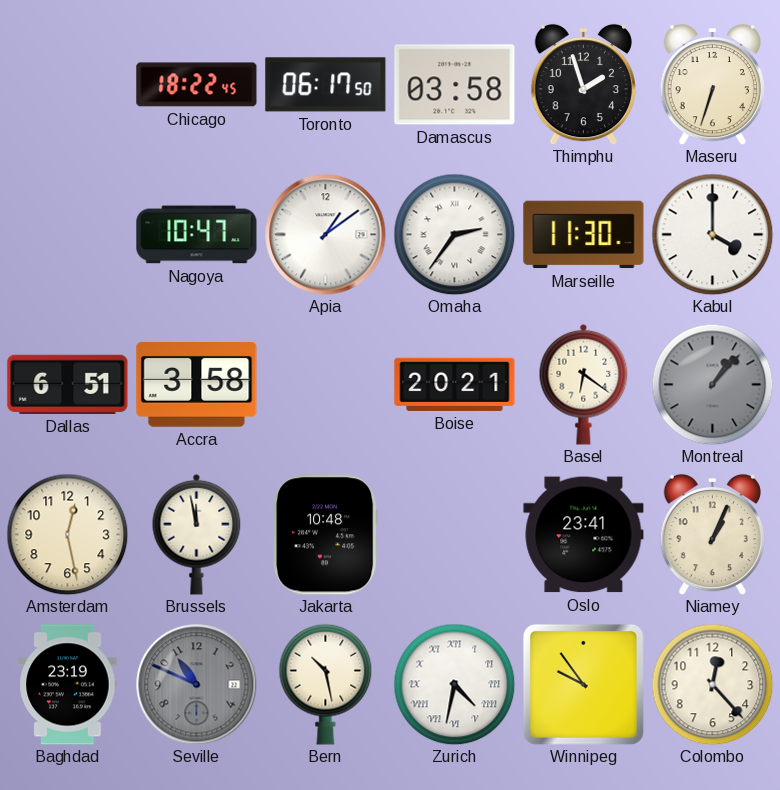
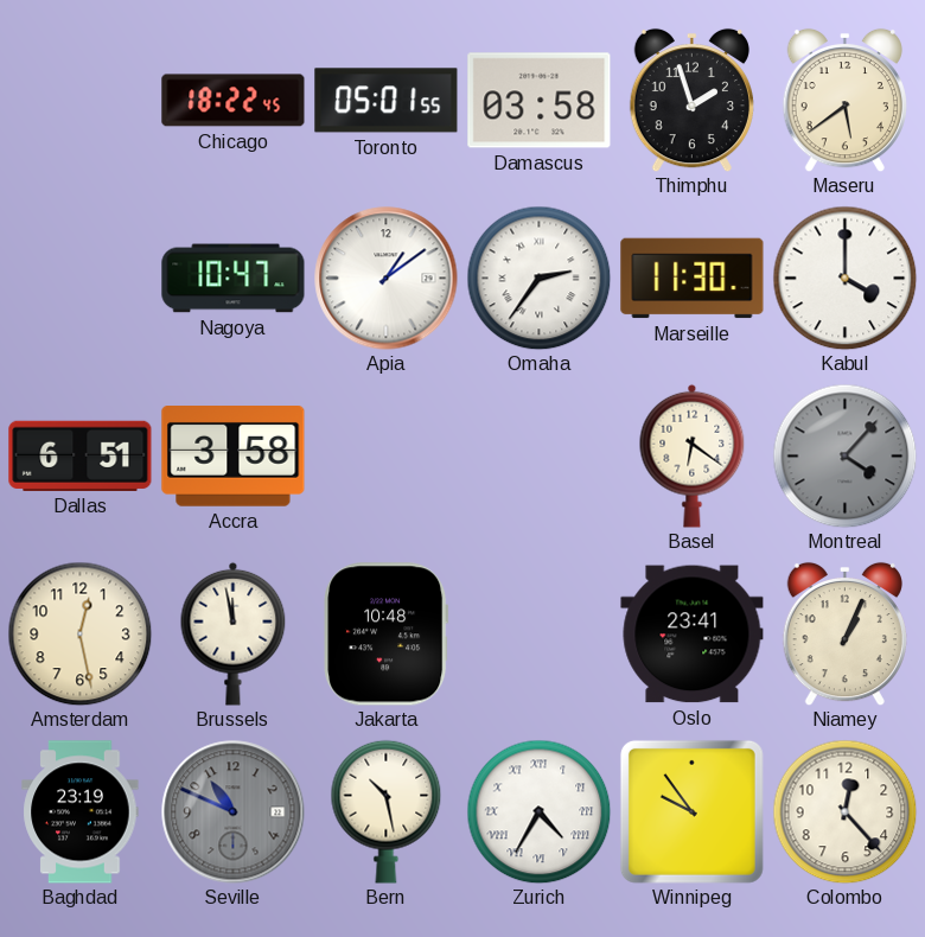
Toronto: 06:17 -> 05:01
Maseru: 6:33 -> 5:39
Boise: 20:21 -> none
Montreal: 1:07 -> 4:07
Zurich: 4:32 -> 4:35
